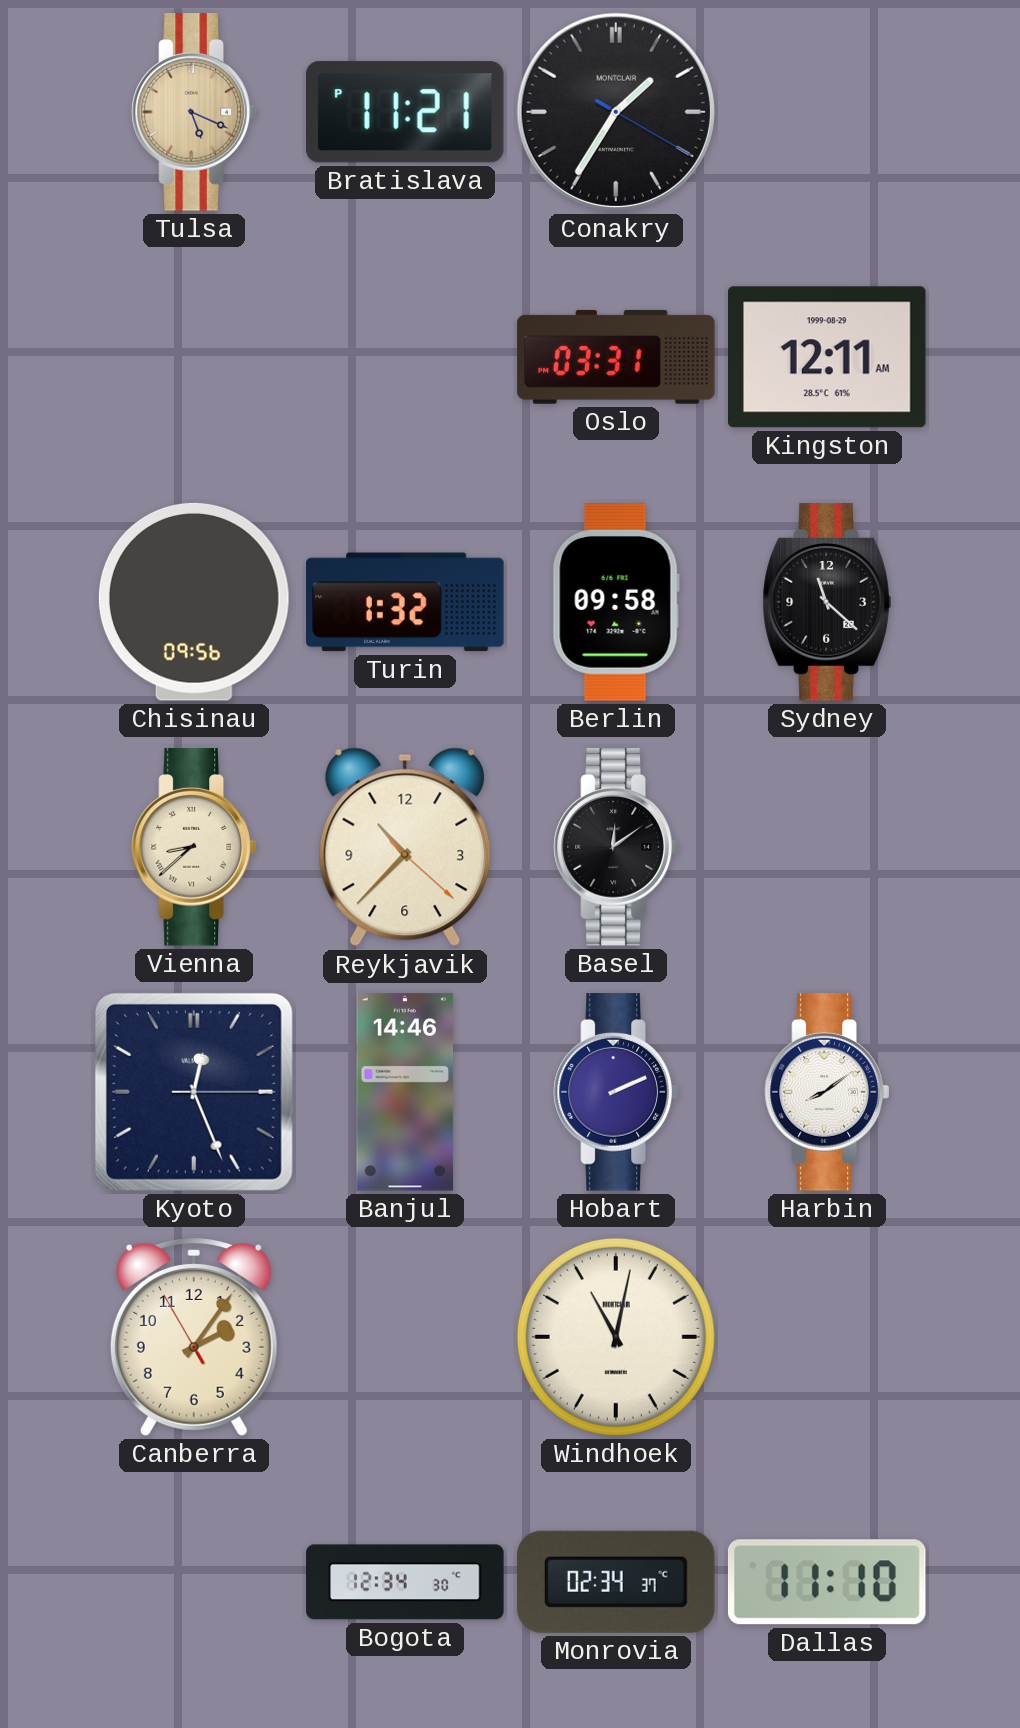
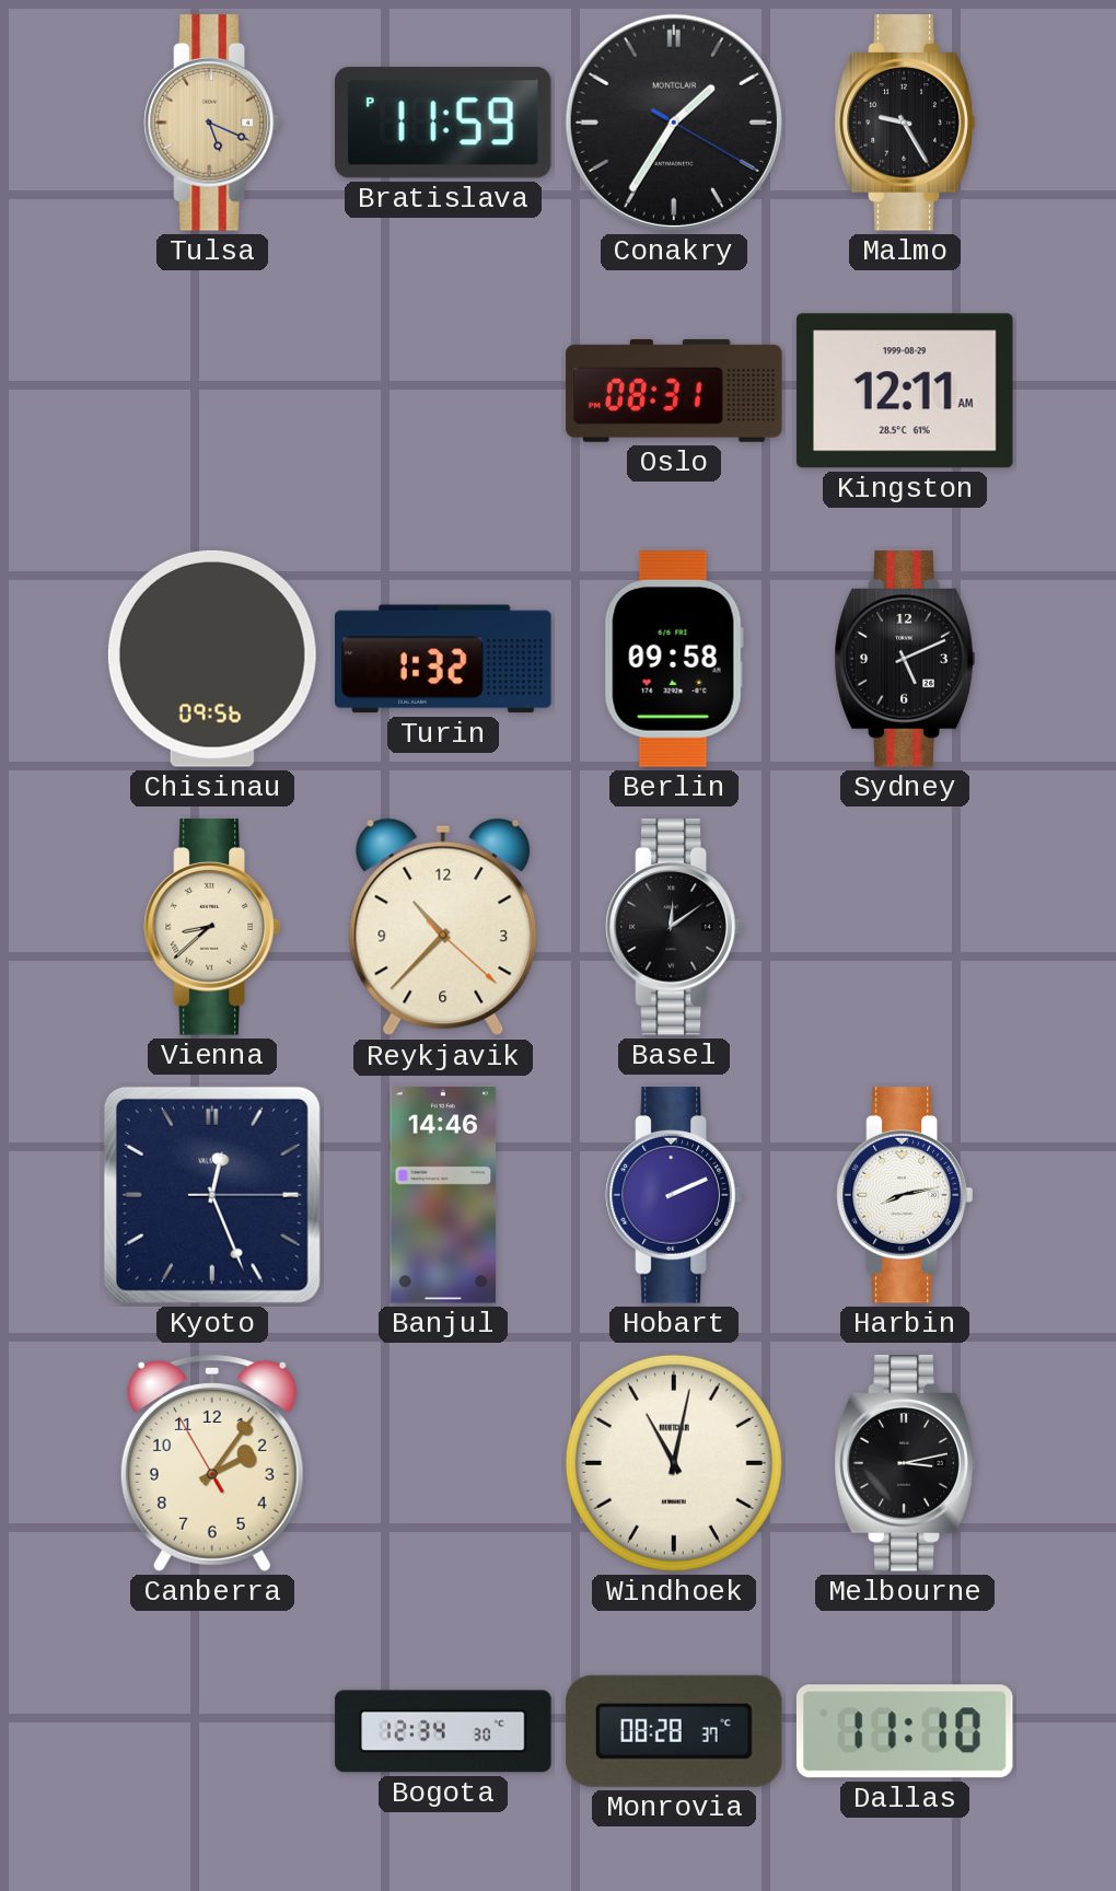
Bratislava: 11:21 -> 11:59
Malmo: none -> 9:25
Oslo: 03:31 -> 08:31
Sydney: 11:22 -> 5:11
Harbin: 8:09 -> 8:13
Melbourne: none -> 3:13
Monrovia: 02:34 -> 08:28
